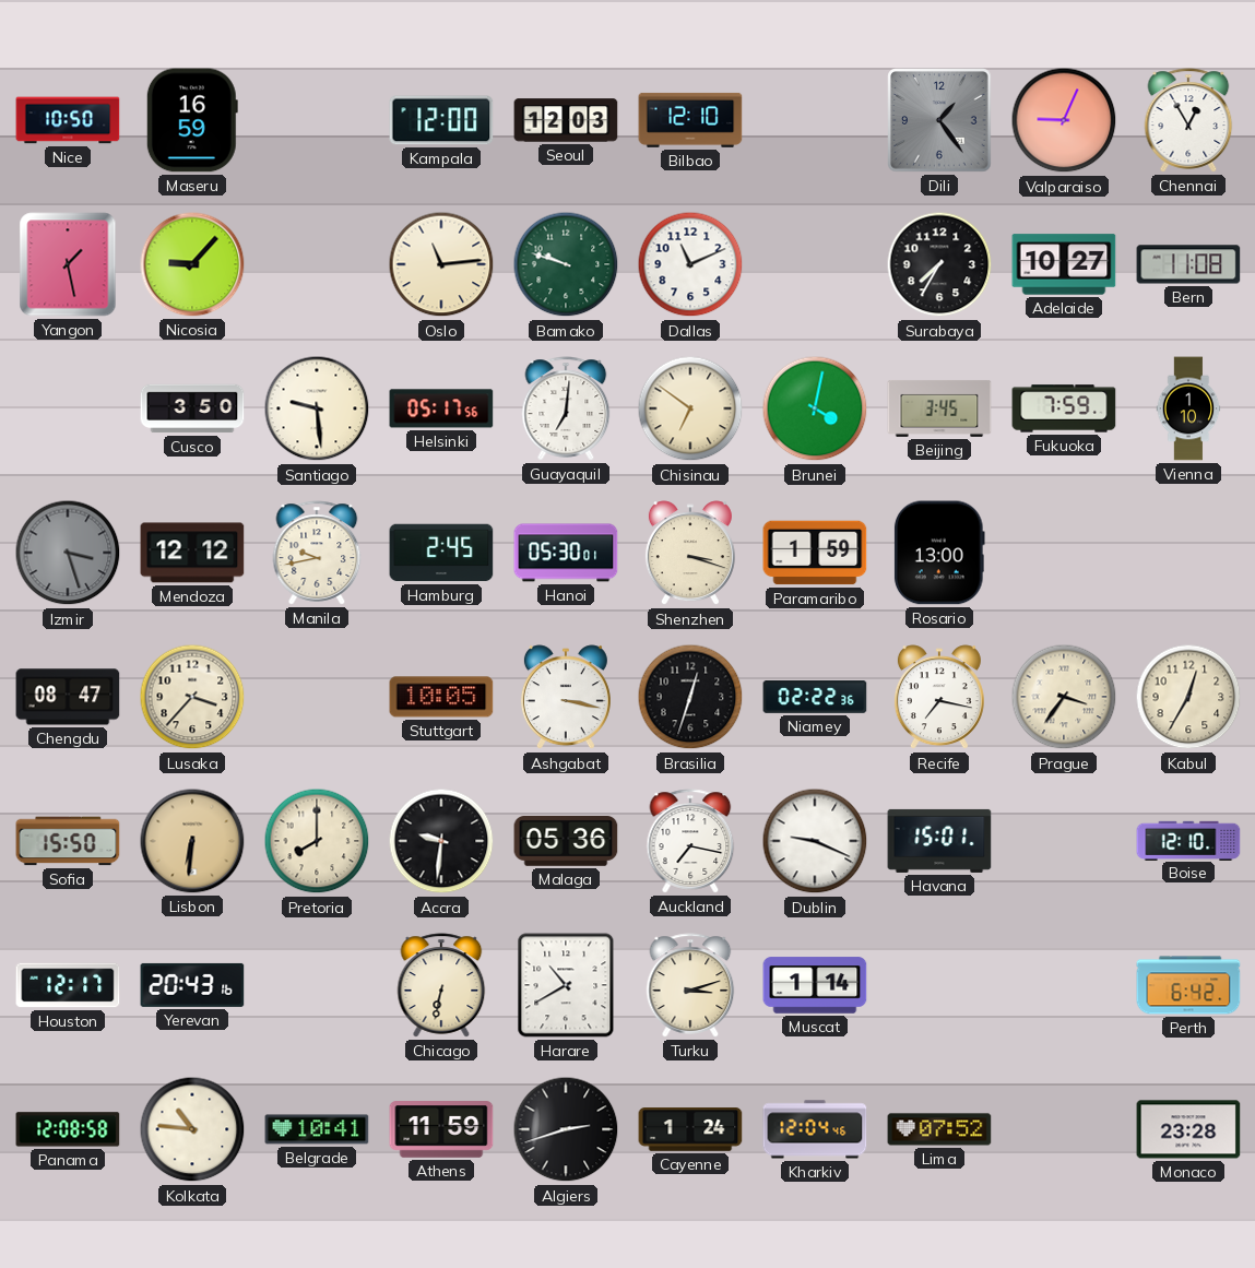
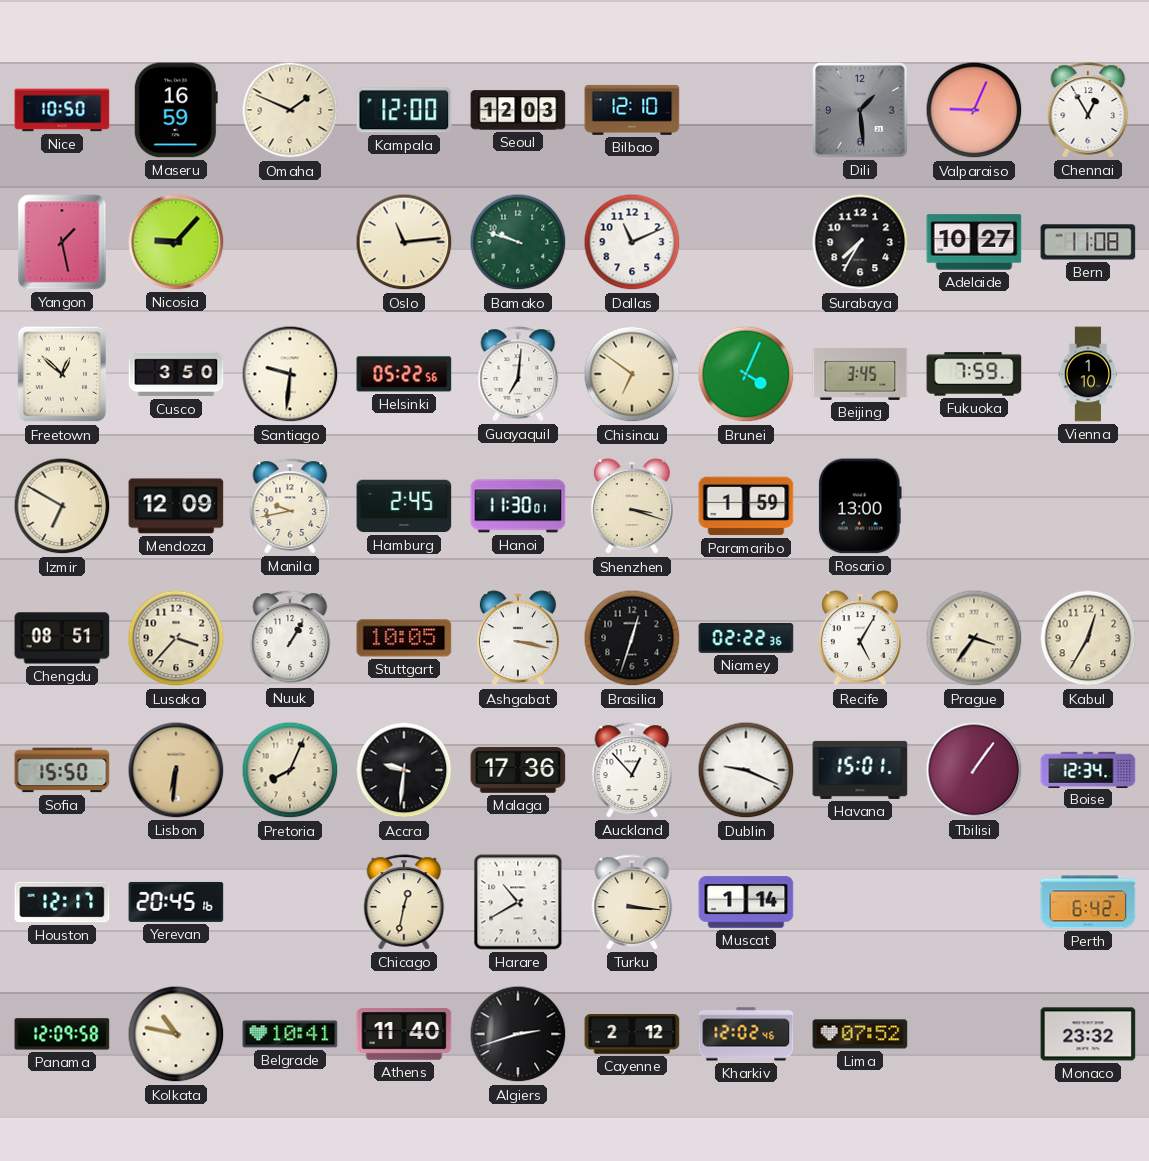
Omaha: none -> 1:49
Dili: 1:24 -> 1:29
Freetown: none -> 12:52
Santiago: 9:29 -> 9:31
Helsinki: 05:17 -> 05:22
Brunei: 4:02 -> 4:04
Izmir: 3:27 -> 6:50
Izmir dial: grey -> cream
Mendoza: 12:12 -> 12:09
Hanoi: 05:30 -> 11:30
Chengdu: 08:47 -> 08:51
Nuuk: none -> 1:05
Recife: 7:17 -> 5:05
Pretoria: 8:00 -> 8:04
Malaga: 05:36 -> 17:36
Auckland: 7:17 -> 12:53
Tbilisi: none -> 1:06
Boise: 12:10 -> 12:34
Yerevan: 20:43 -> 20:45
Chicago: 6:32 -> 12:32
Turku: 3:12 -> 3:16
Panama: 12:08 -> 12:09
Kolkata: 10:46 -> 10:47
Athens: 11:59 -> 11:40
Cayenne: 1:24 -> 2:12
Kharkiv: 12:04 -> 12:02
Monaco: 23:28 -> 23:32
